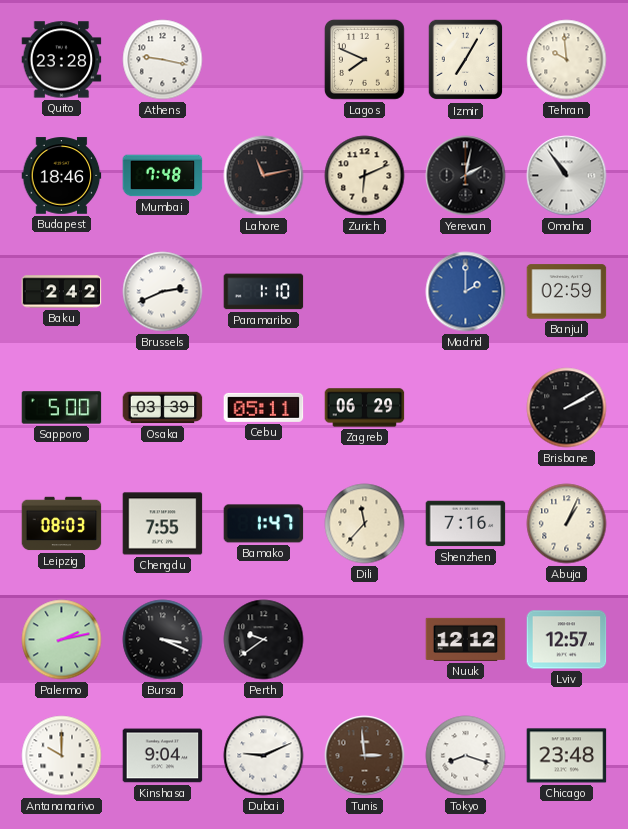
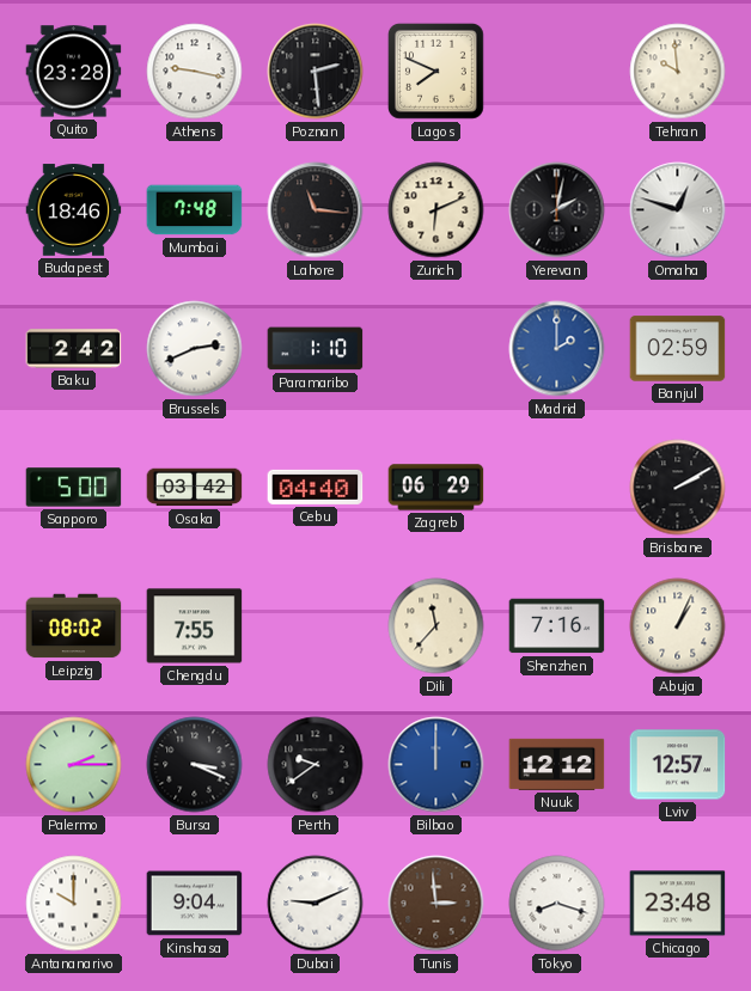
Poznan: none -> 2:29
Izmir: 7:05 -> none
Lahore: 11:13 -> 11:16
Omaha: 10:54 -> 12:48
Osaka: 03:39 -> 03:42
Cebu: 05:11 -> 04:40
Leipzig: 08:03 -> 08:02
Bamako: 1:47 -> none
Palermo: 2:13 -> 2:15
Bilbao: none -> 12:00
